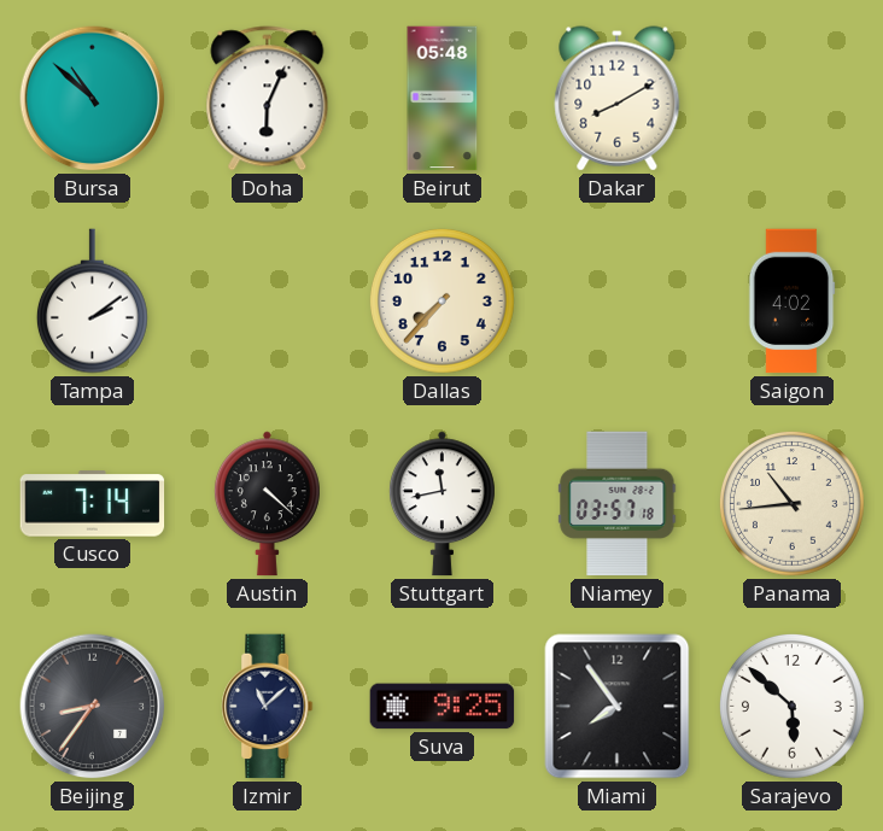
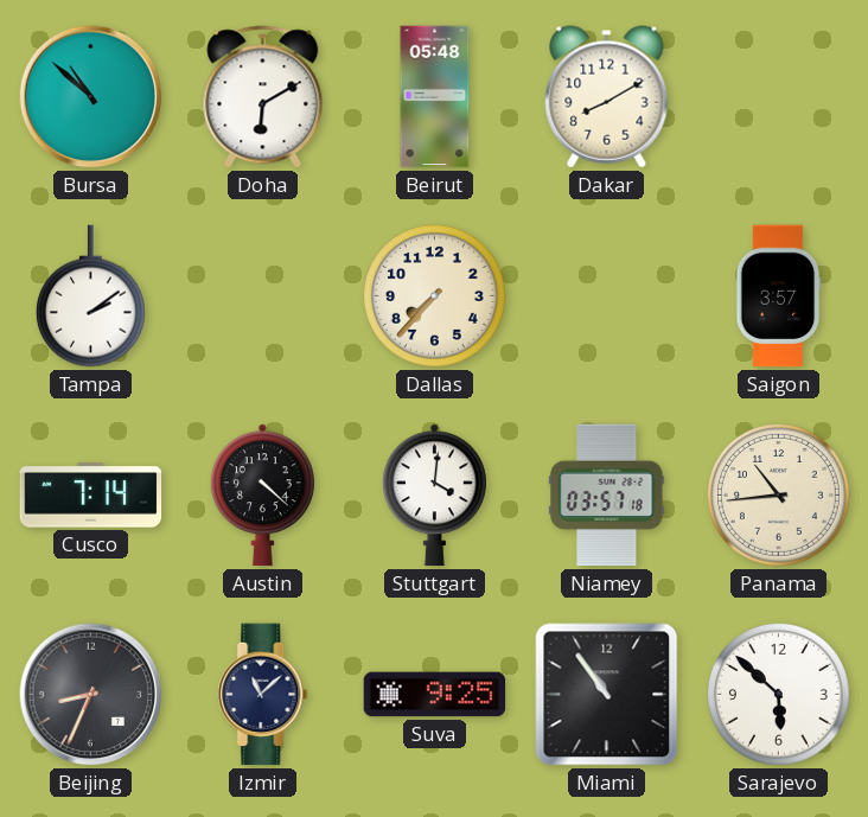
Doha: 6:04 -> 6:10
Saigon: 4:02 -> 3:57
Stuttgart: 11:43 -> 4:01
Beijing: 8:36 -> 8:34
Miami: 7:54 -> 10:54
